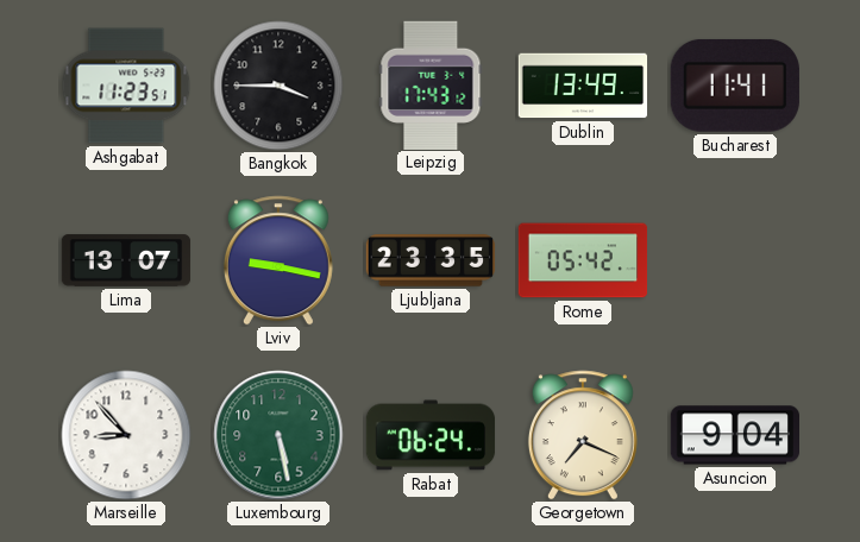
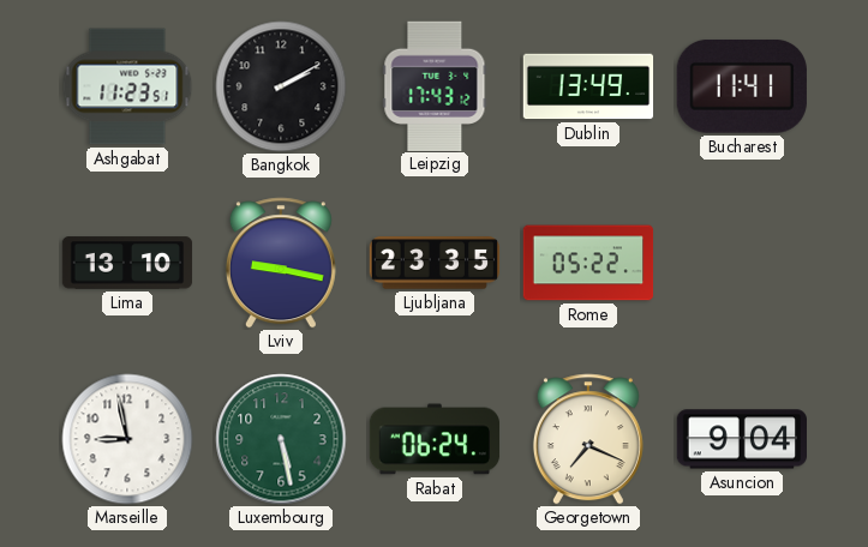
Bangkok: 3:45 -> 2:10
Lima: 13:07 -> 13:10
Rome: 05:42 -> 05:22
Marseille: 8:53 -> 8:58
